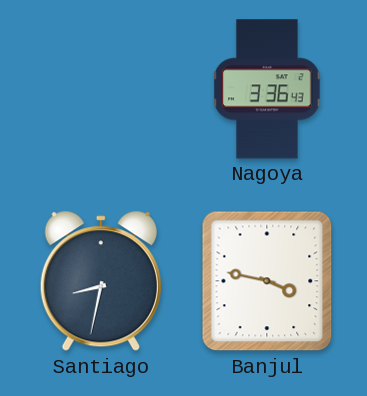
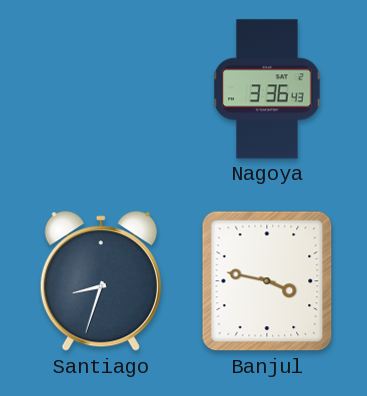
Santiago: 8:32 -> 8:33
